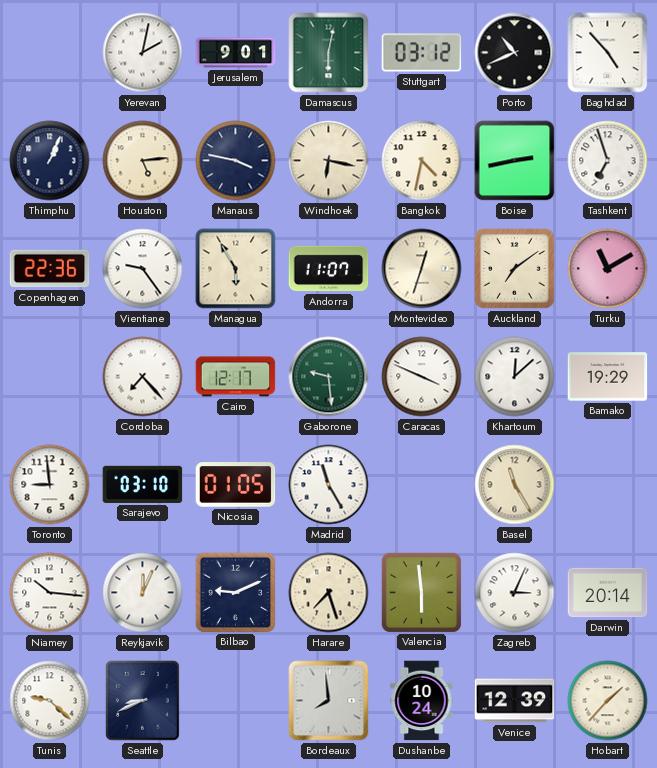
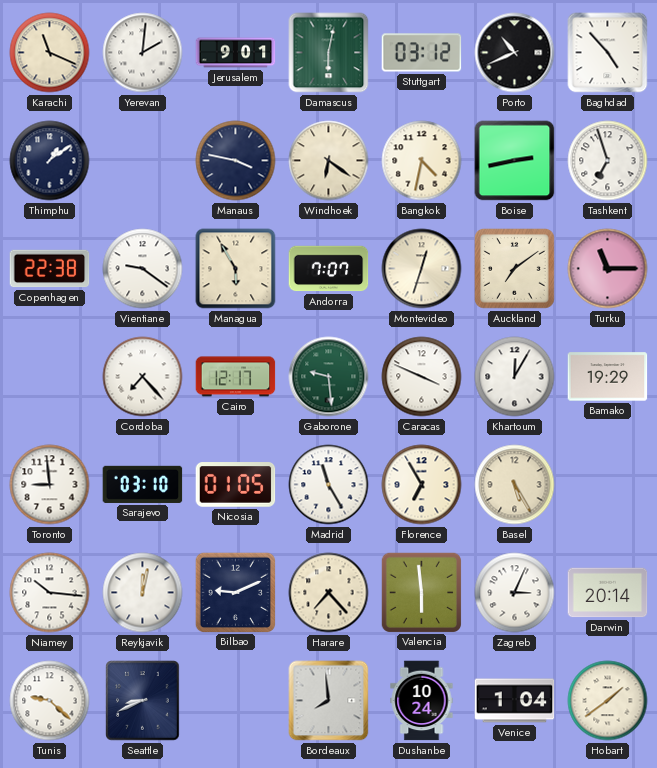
Karachi: none -> 11:19
Yerevan: 2:02 -> 2:01
Thimphu: 1:04 -> 1:09
Houston: 5:14 -> none
Windhoek: 6:17 -> 6:21
Copenhagen: 22:36 -> 22:38
Vientiane: 9:24 -> 9:21
Andorra: 11:07 -> 7:07
Turku: 11:10 -> 11:15
Khartoum: 12:08 -> 12:05
Florence: none -> 6:55
Basel: 11:25 -> 5:25
Reykjavik: 12:04 -> 12:02
Harare: 7:27 -> 7:23
Venice: 12:39 -> 1:04
Hobart: 1:37 -> 1:39
